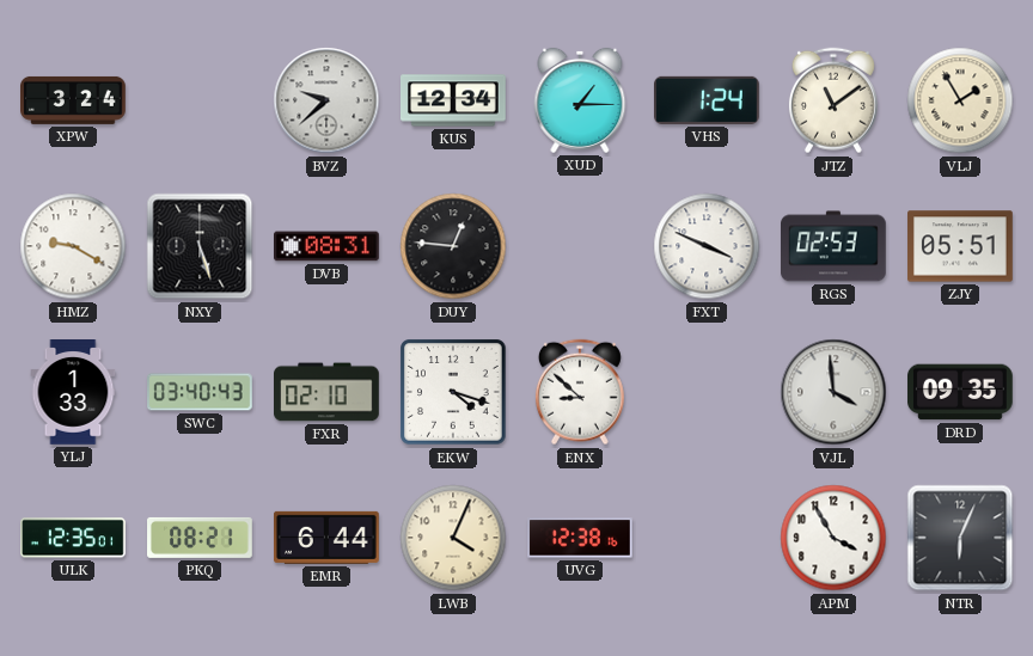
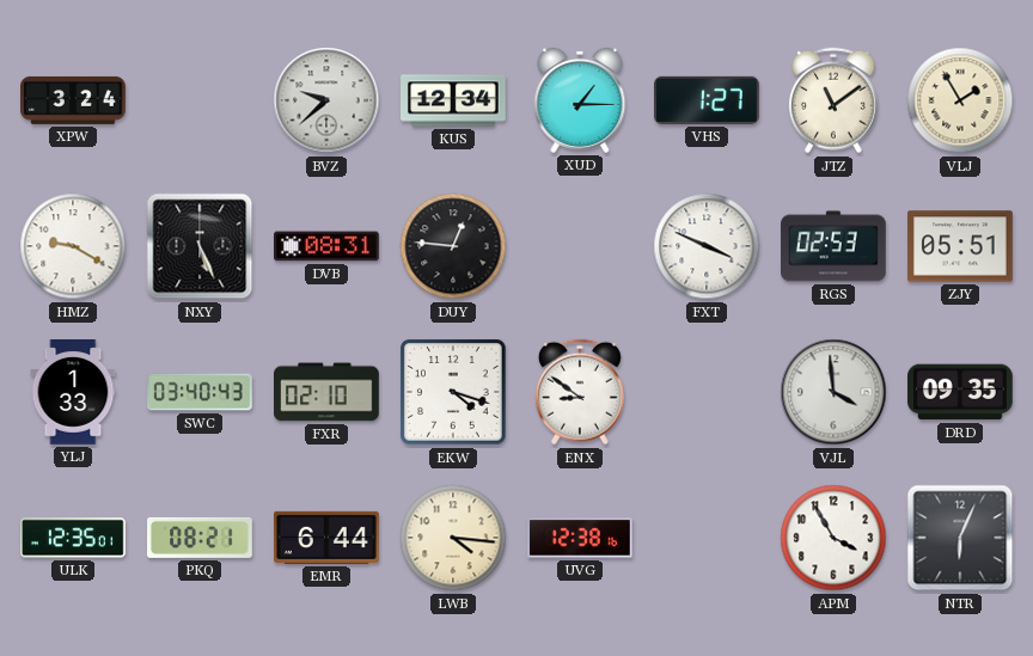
VHS: 1:24 -> 1:27
NXY: 5:27 -> 5:26
ENX: 8:52 -> 8:51
LWB: 4:04 -> 4:16
